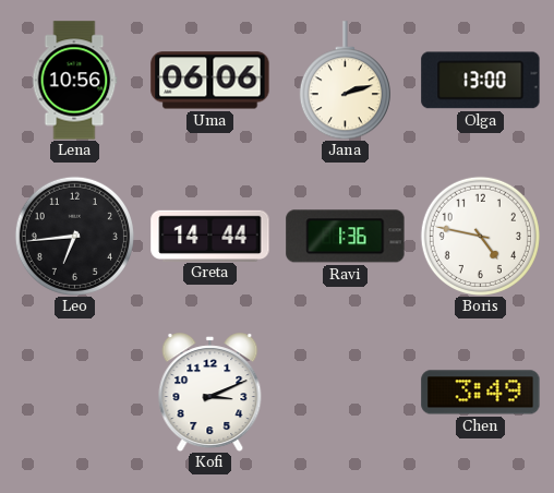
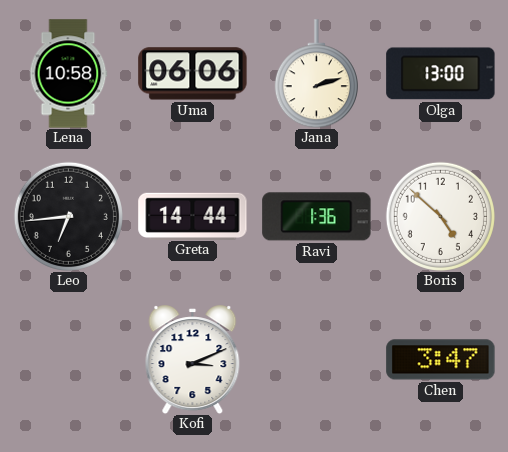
Lena: 10:56 -> 10:58
Boris: 4:47 -> 4:52
Chen: 3:49 -> 3:47
